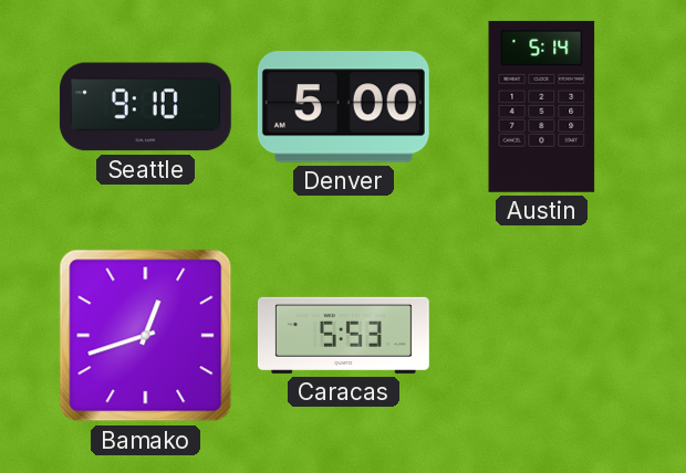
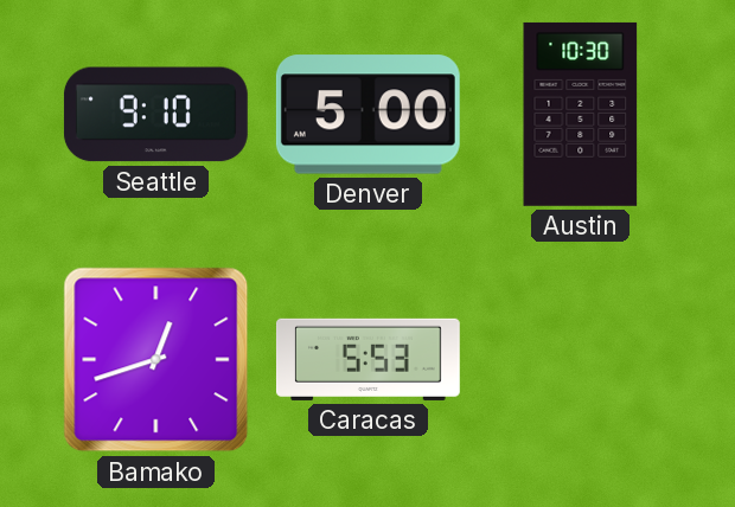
Austin: 5:14 -> 10:30
